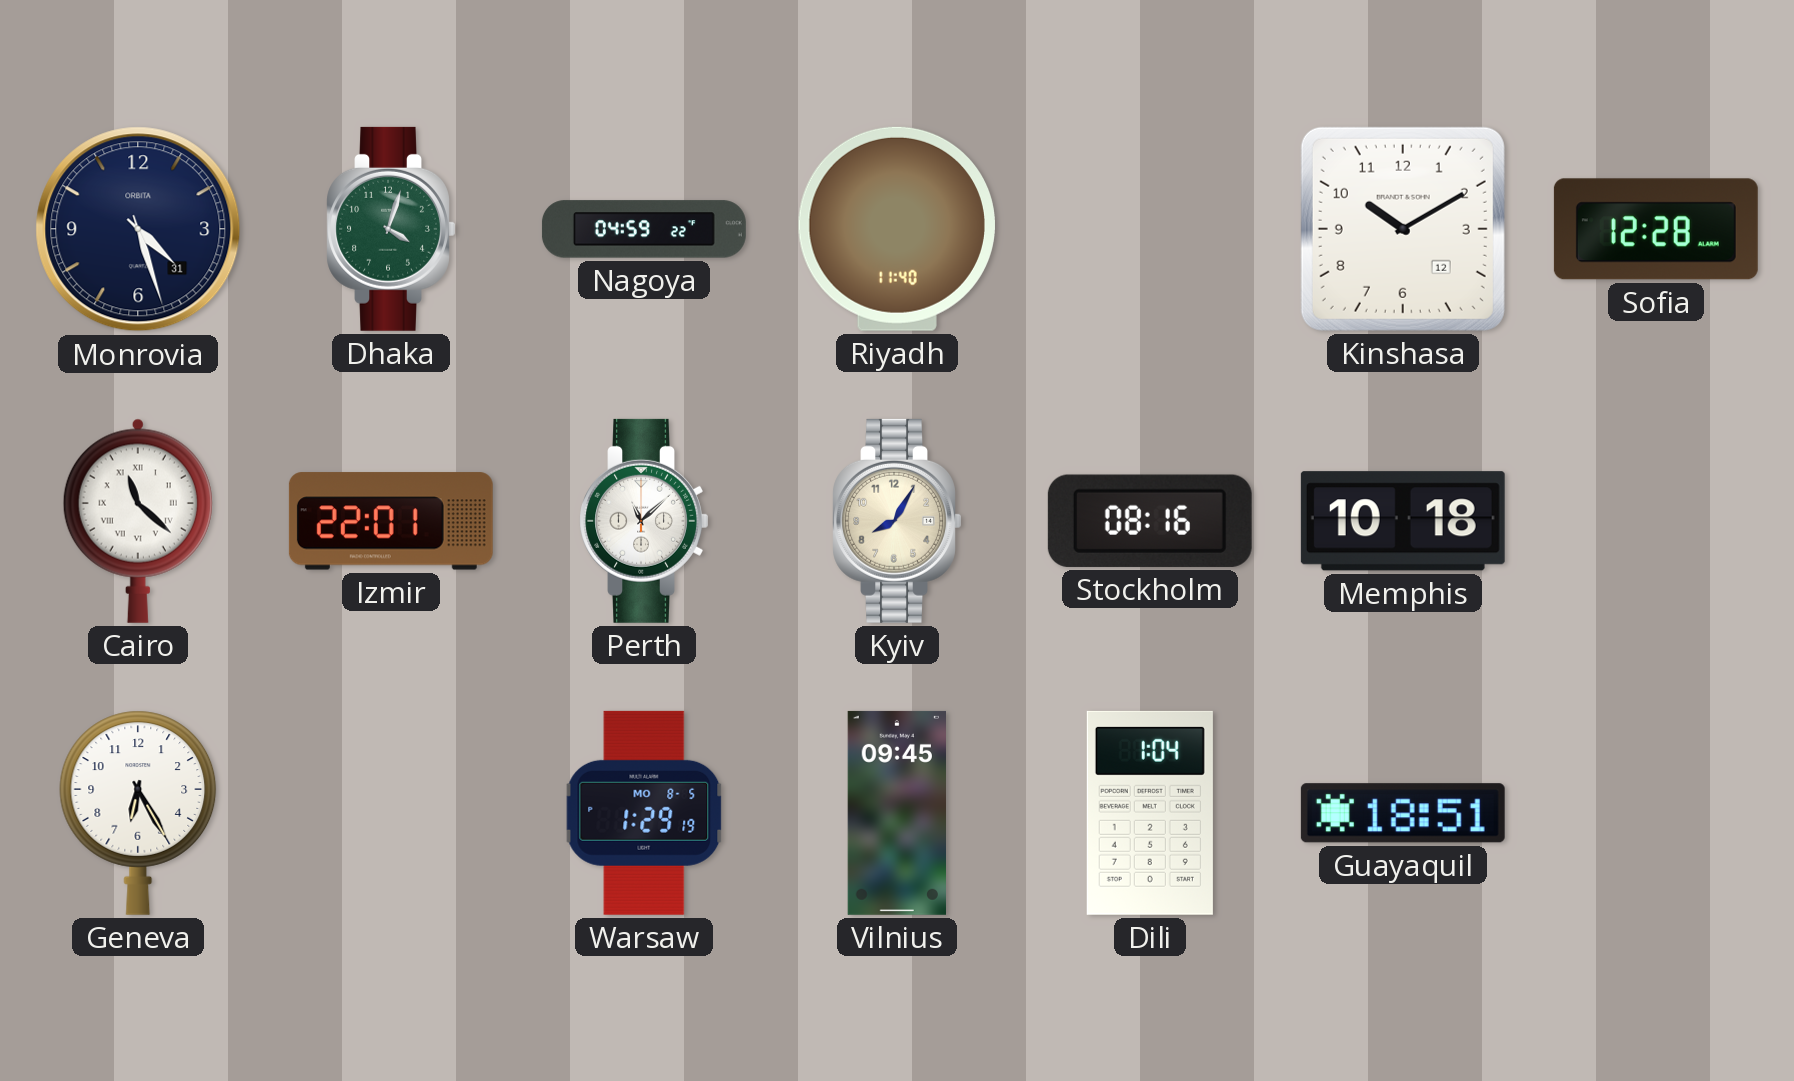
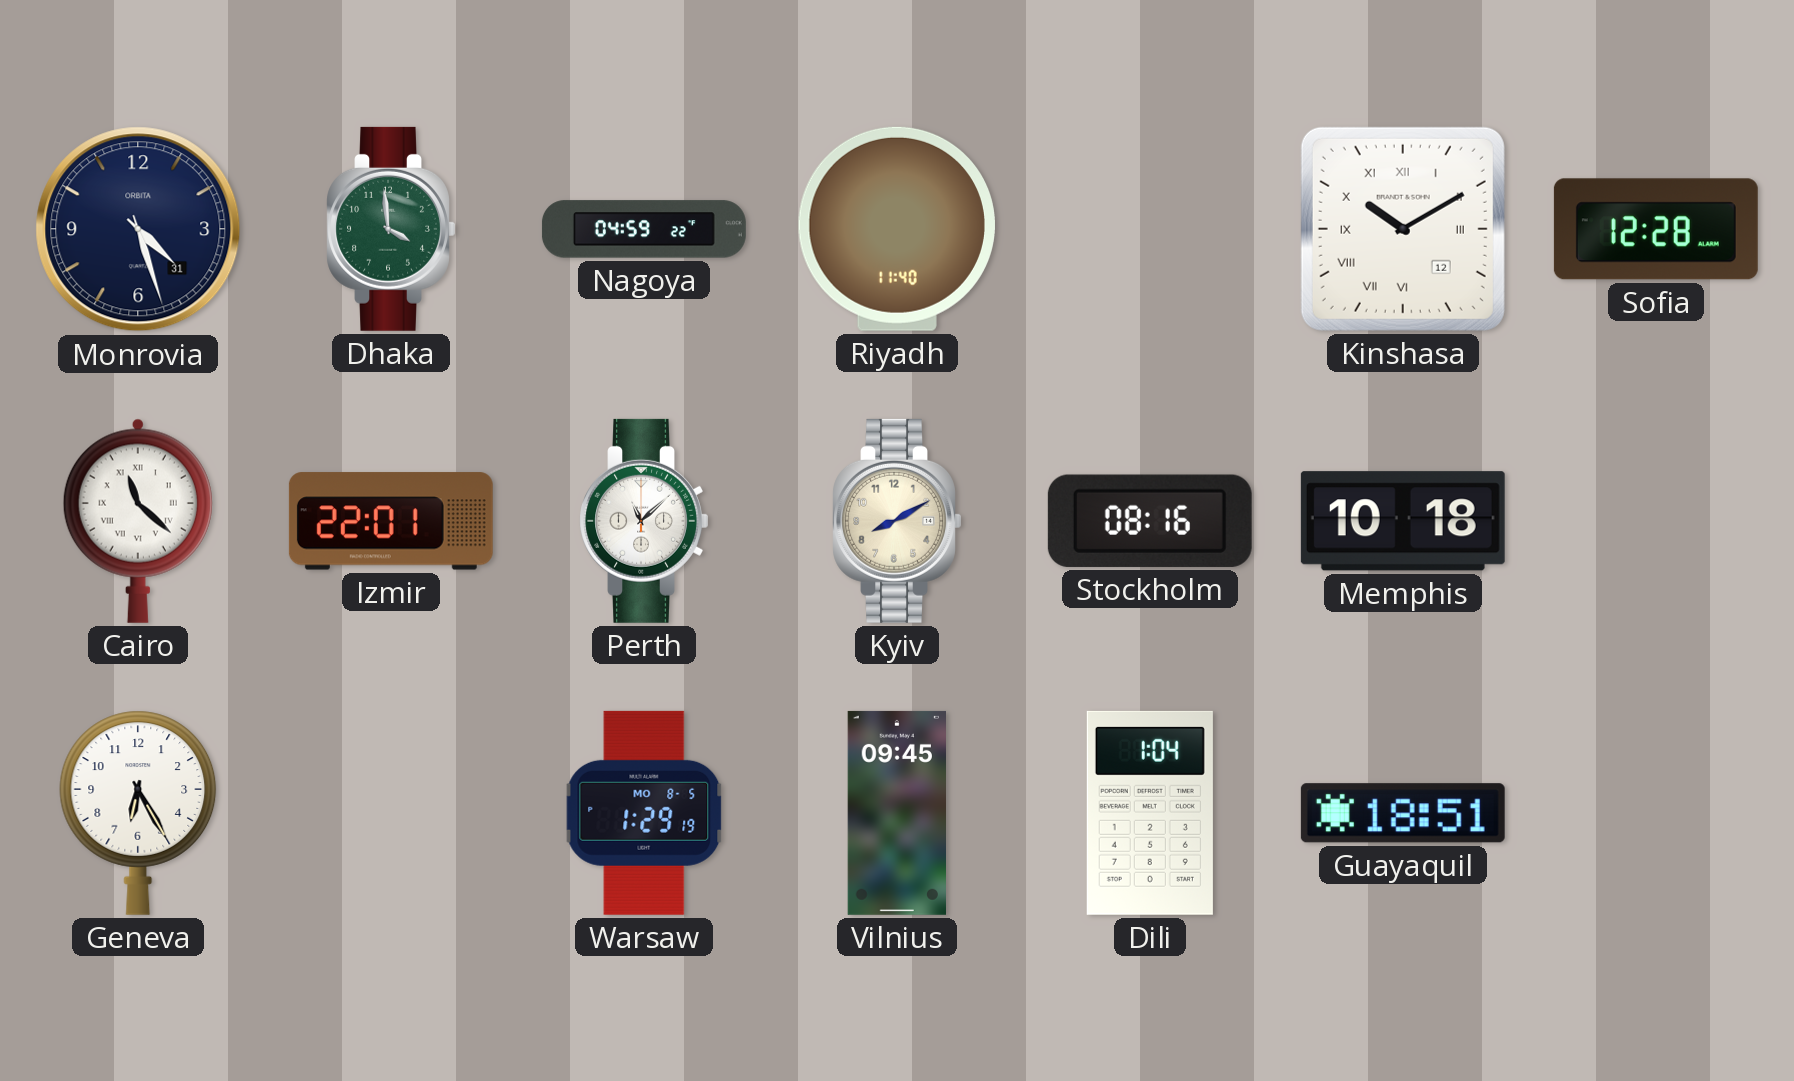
Dhaka: 4:03 -> 3:59
Kinshasa numerals: Arabic -> Roman
Kyiv: 8:05 -> 8:10
